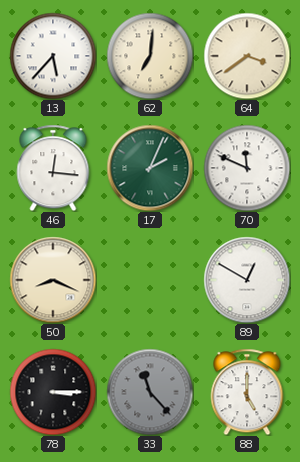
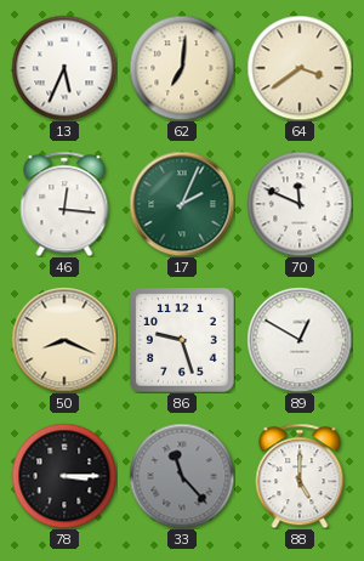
13: 5:37 -> 5:34
86: none -> 9:27
